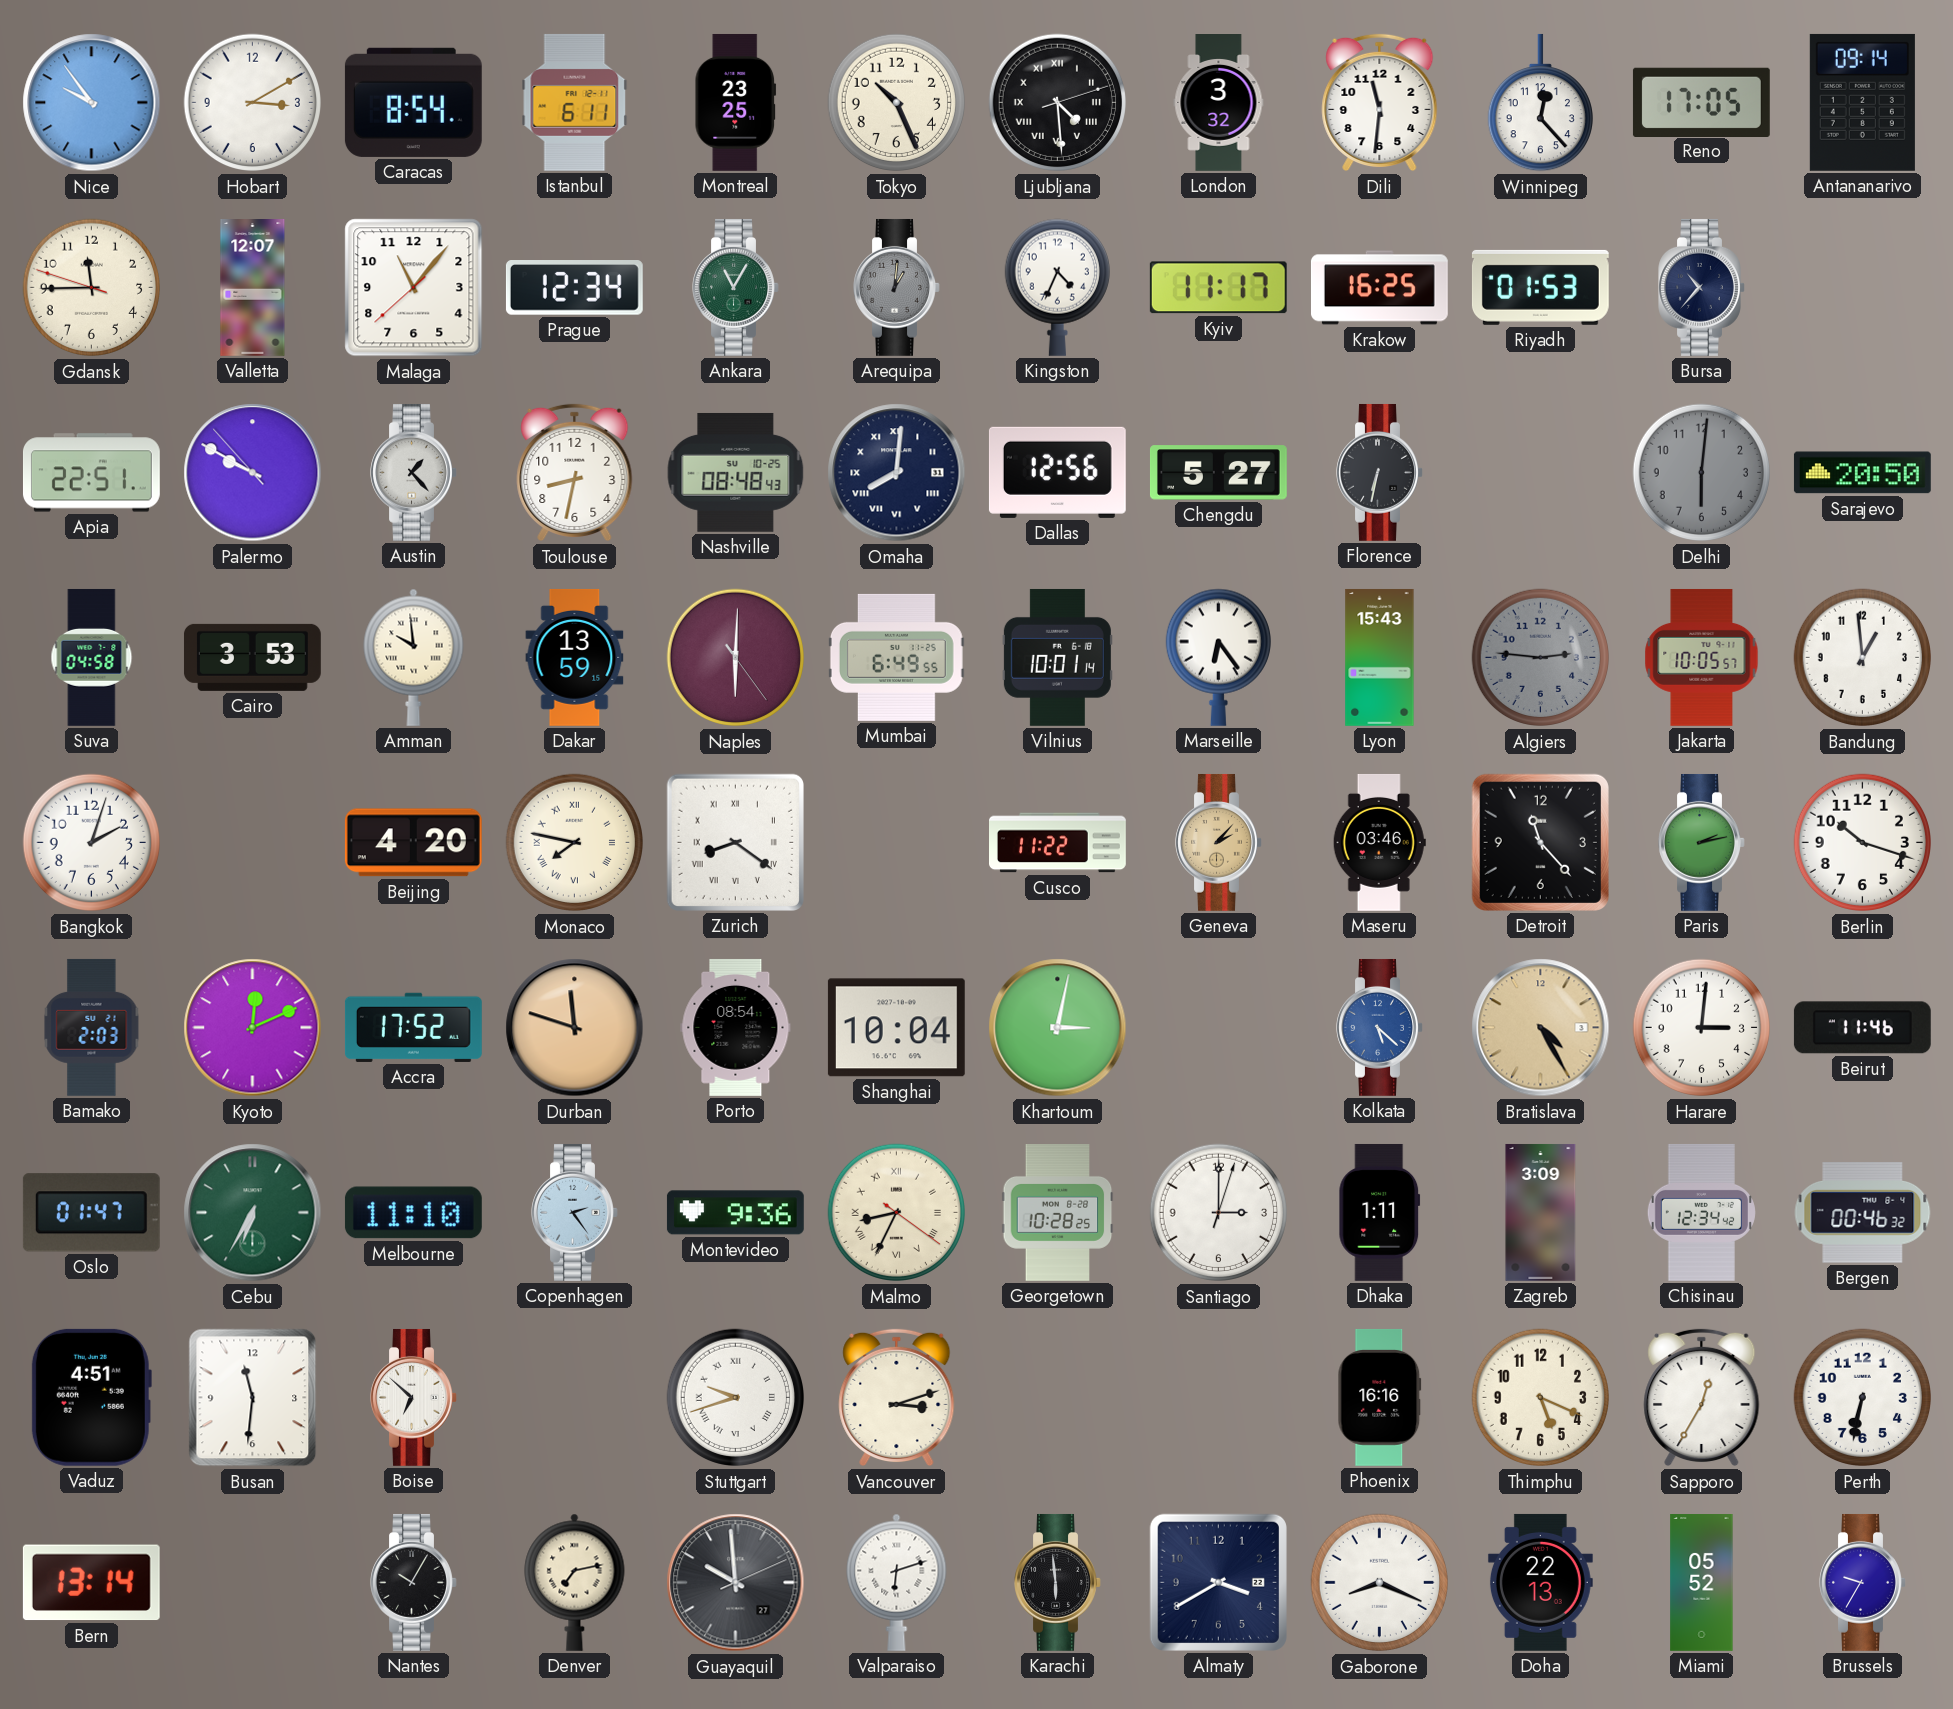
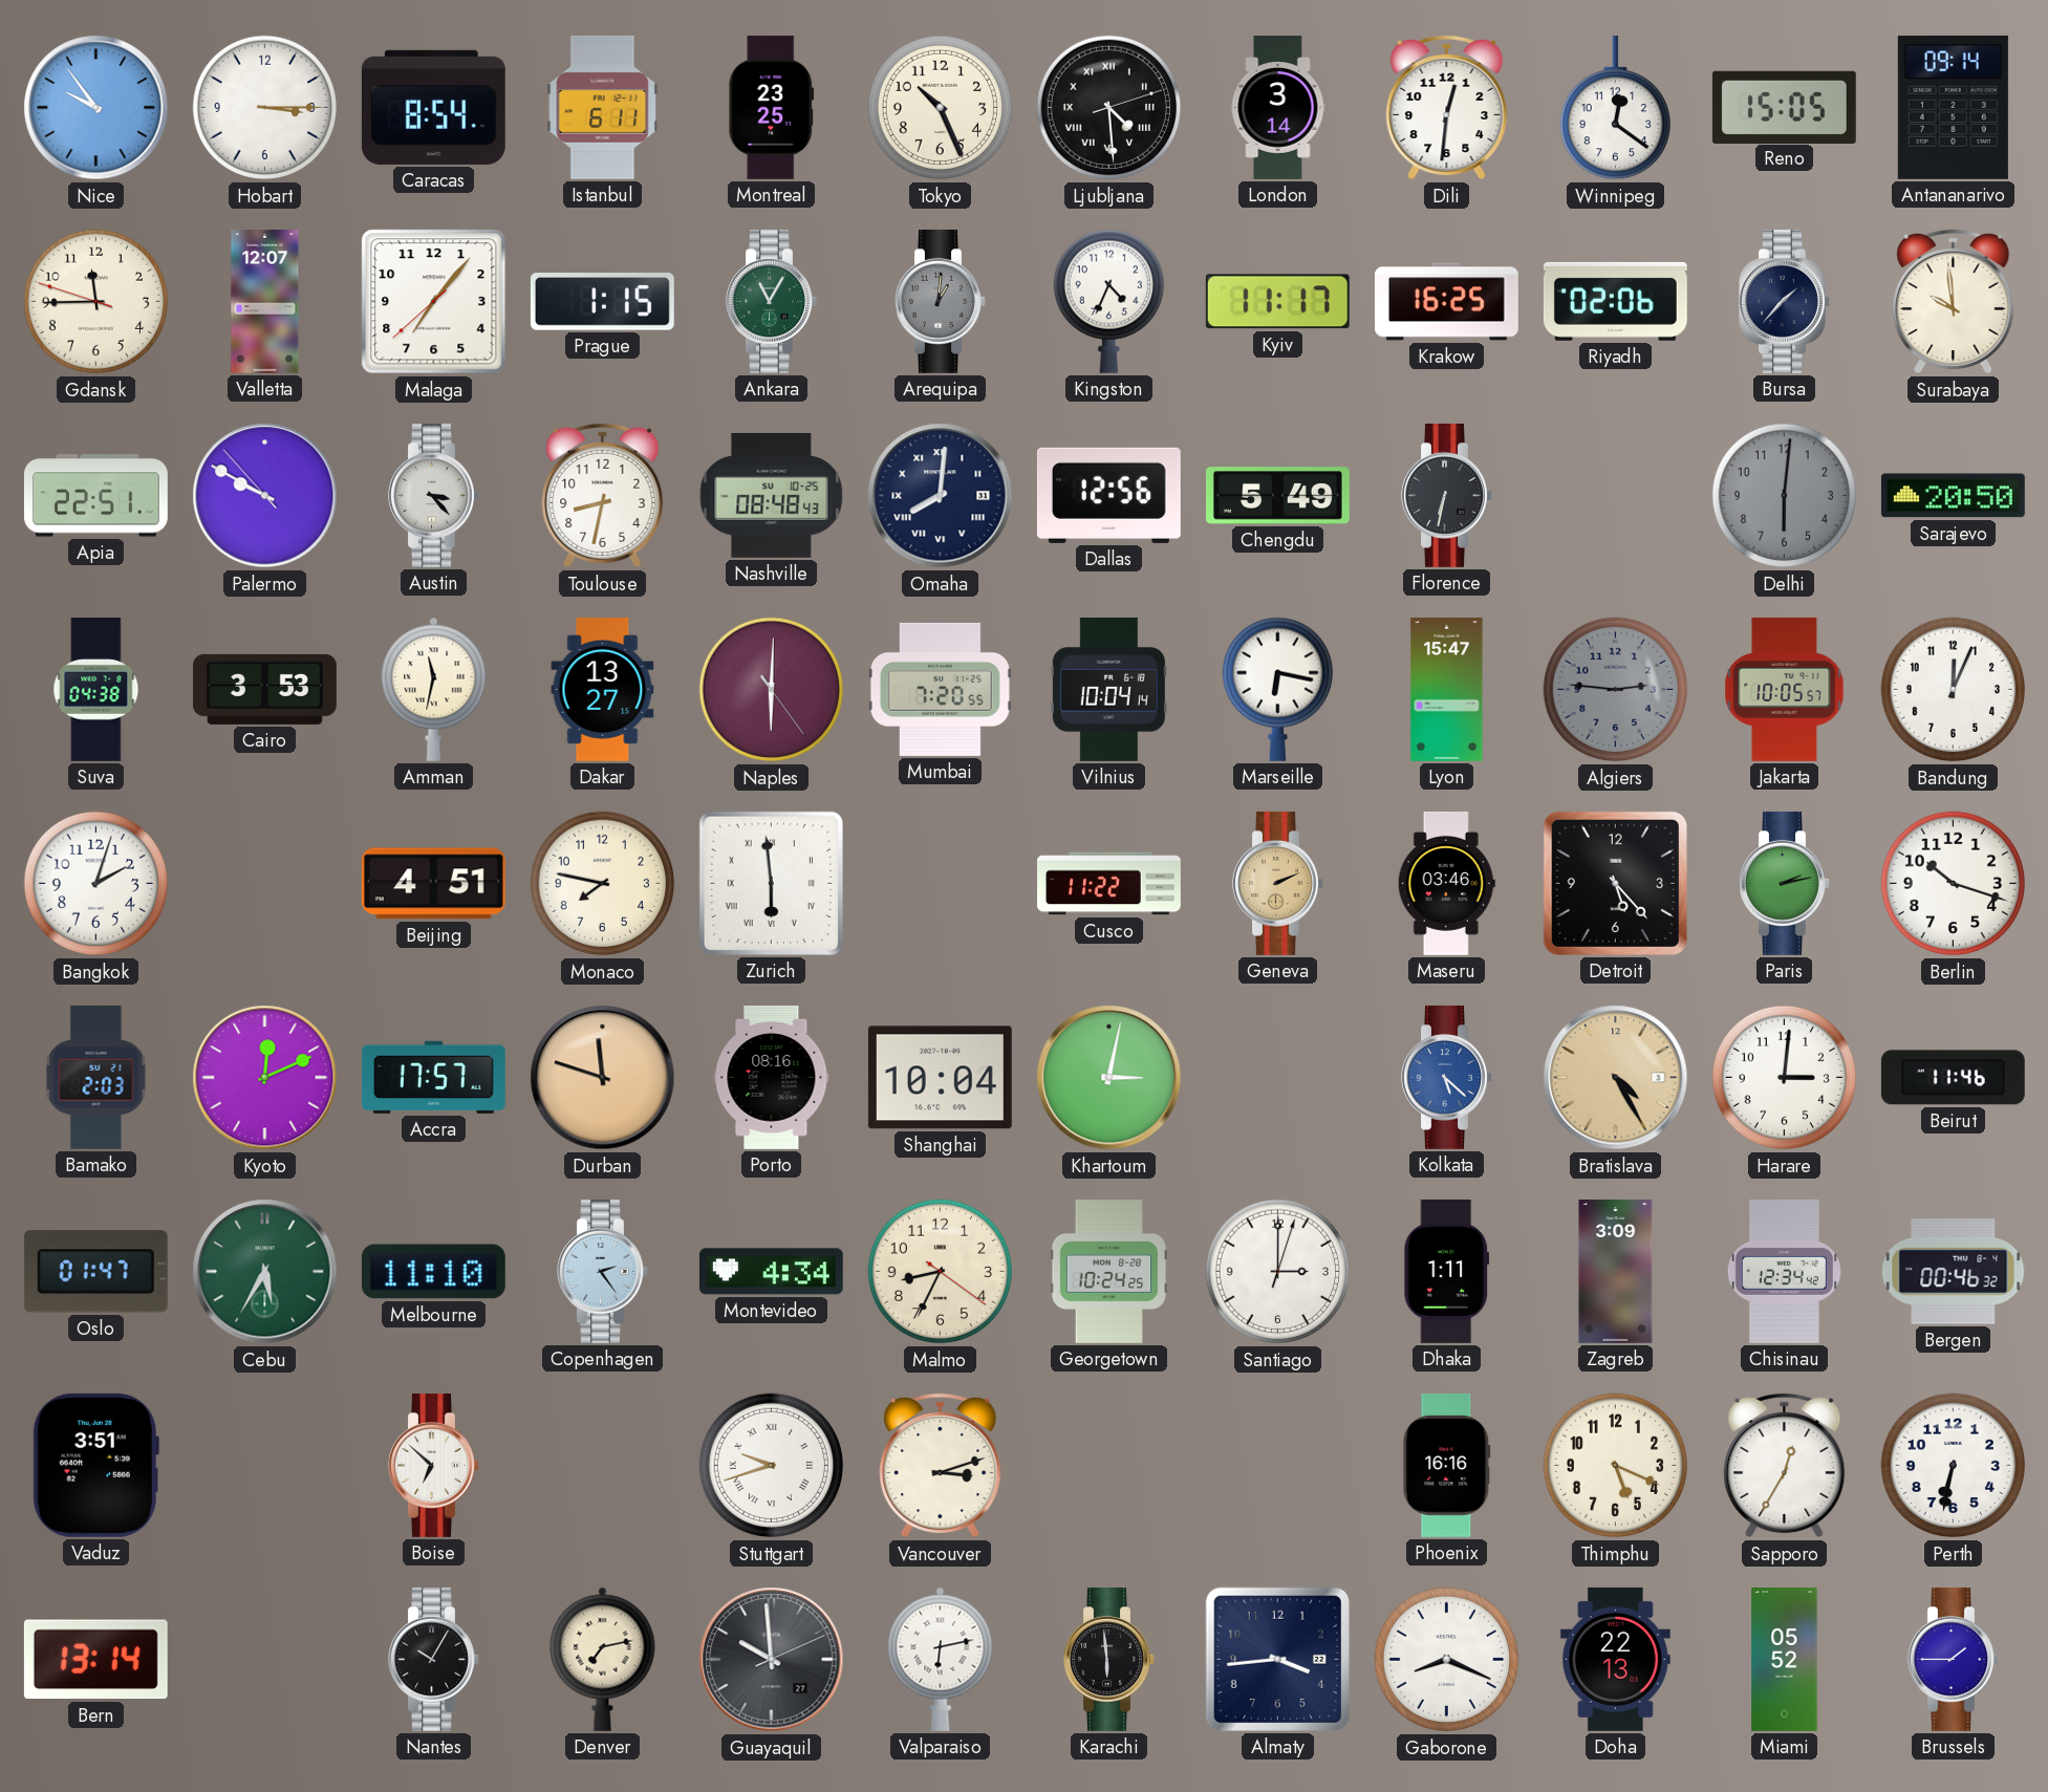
Hobart: 3:10 -> 3:15
London: 3:32 -> 3:14
Dili: 11:31 -> 12:31
Winnipeg: 12:23 -> 12:21
Reno: 17:05 -> 15:05
Malaga: 11:06 -> 7:06
Prague: 12:34 -> 1:15
Riyadh: 01:53 -> 02:06
Bursa: 10:37 -> 1:37
Surabaya: none -> 9:59
Austin: 1:23 -> 3:23
Chengdu: 5:27 -> 5:49
Suva: 04:58 -> 04:38
Amman: 9:59 -> 11:32
Dakar: 13:59 -> 13:27
Mumbai: 6:49 -> 7:20
Vilnius: 10:01 -> 10:04
Marseille: 6:24 -> 6:17
Lyon: 15:43 -> 15:47
Bandung: 12:59 -> 12:04
Beijing: 4:20 -> 4:51
Monaco numerals: Roman -> Arabic
Zurich: 8:21 -> 5:59
Geneva: 2:07 -> 2:11
Detroit: 11:23 -> 5:23
Accra: 17:52 -> 17:57
Porto: 08:54 -> 08:16
Cebu: 6:35 -> 5:35
Montevideo: 9:36 -> 4:34
Malmo numerals: Roman -> Arabic
Georgetown: 10:28 -> 10:24
Vaduz: 4:51 -> 3:51
Busan: 11:31 -> none
Valparaiso: 6:12 -> 6:13
Almaty: 3:40 -> 3:44
Brussels: 9:35 -> 1:45
